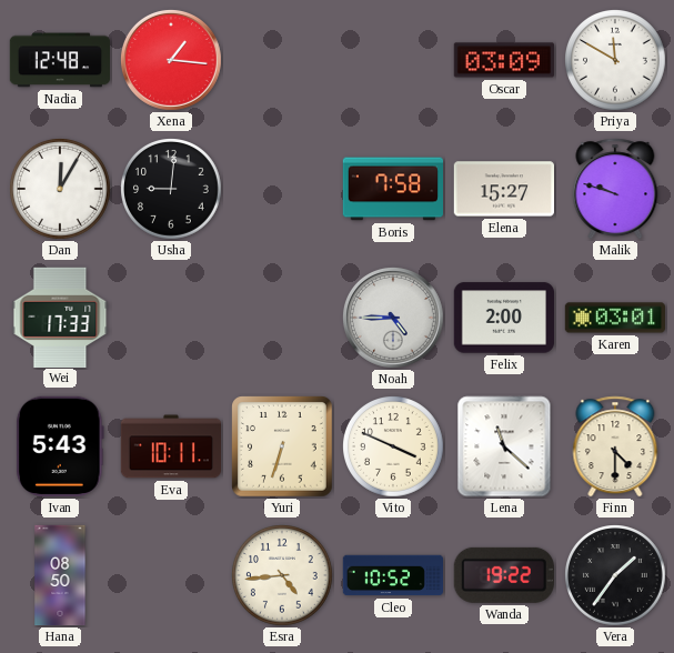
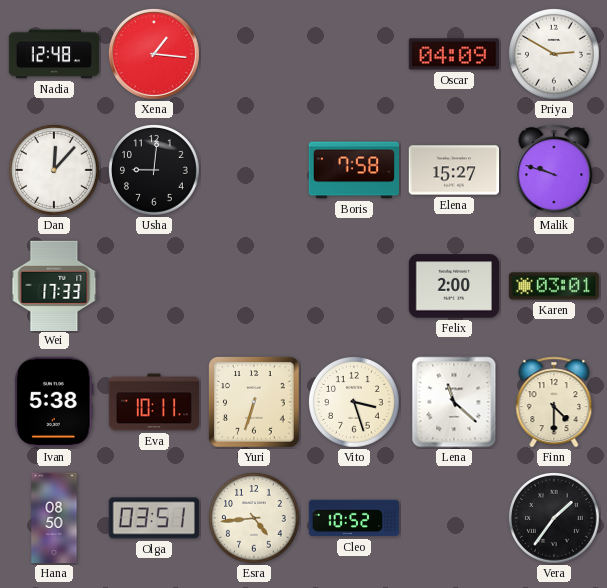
Oscar: 03:09 -> 04:09
Priya: 11:50 -> 2:50
Dan: 12:05 -> 12:07
Noah: 4:45 -> none
Ivan: 5:43 -> 5:38
Vito: 3:49 -> 3:27
Olga: none -> 03:51
Wanda: 19:22 -> none
